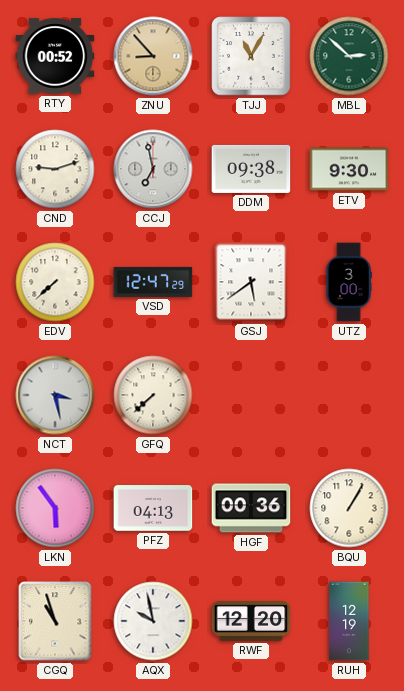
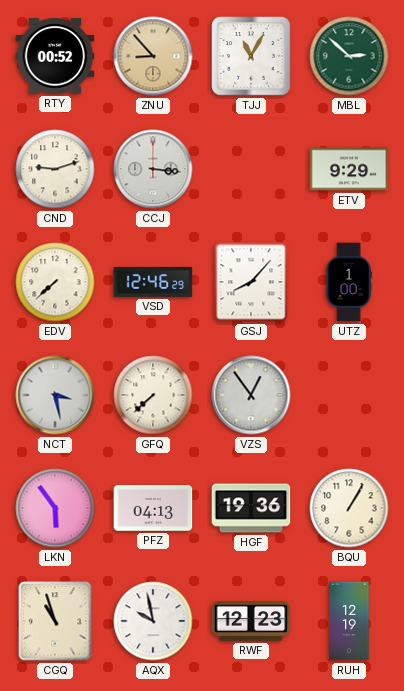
CCJ: 6:58 -> 3:16
DDM: 09:38 -> none
ETV: 9:30 -> 9:29
VSD: 12:47 -> 12:46
GSJ: 5:39 -> 8:07
UTZ: 3:00 -> 1:00
VZS: none -> 12:54
HGF: 00:36 -> 19:36
RWF: 12:20 -> 12:23
